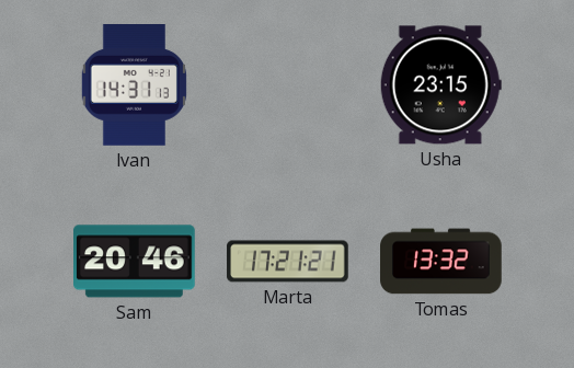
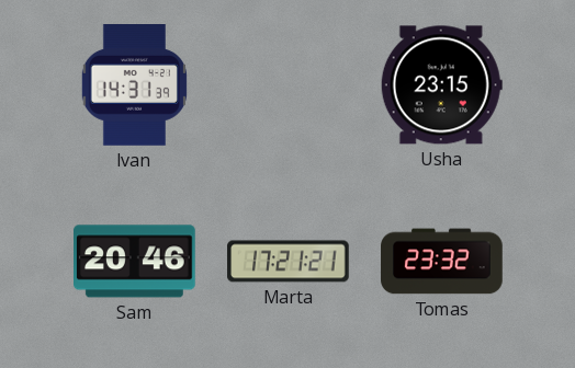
Ivan: 14:31:13 -> 14:31:39
Tomas: 13:32 -> 23:32
